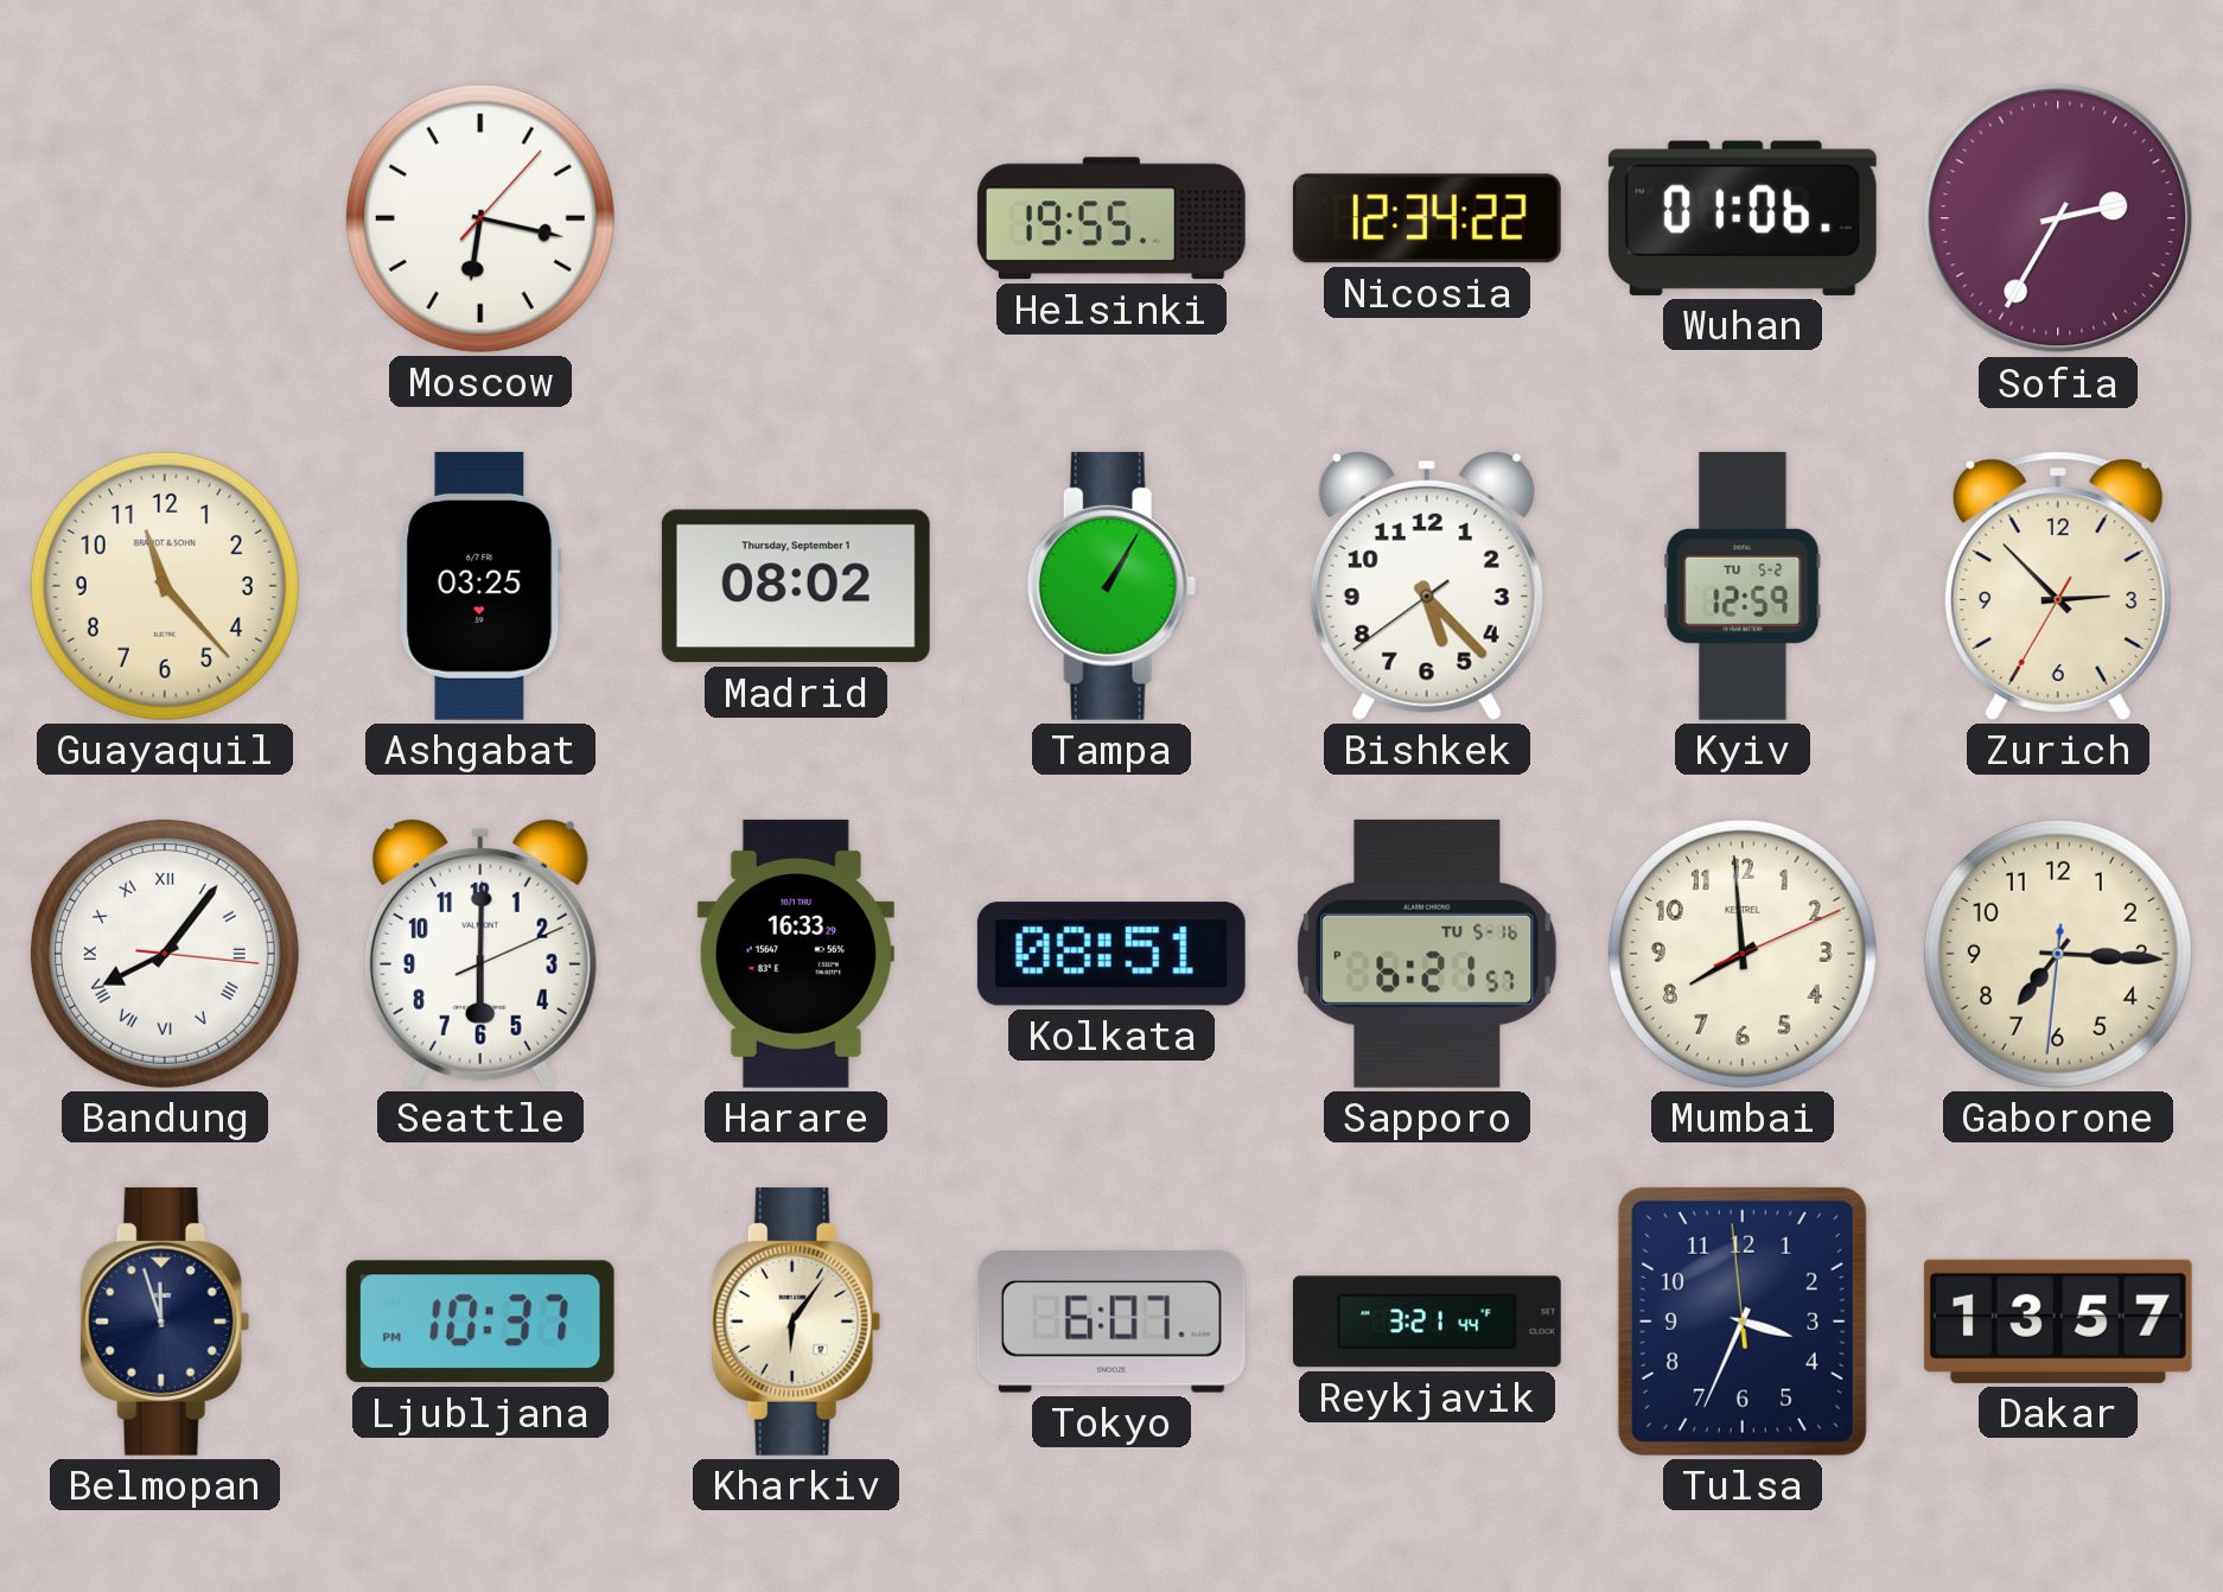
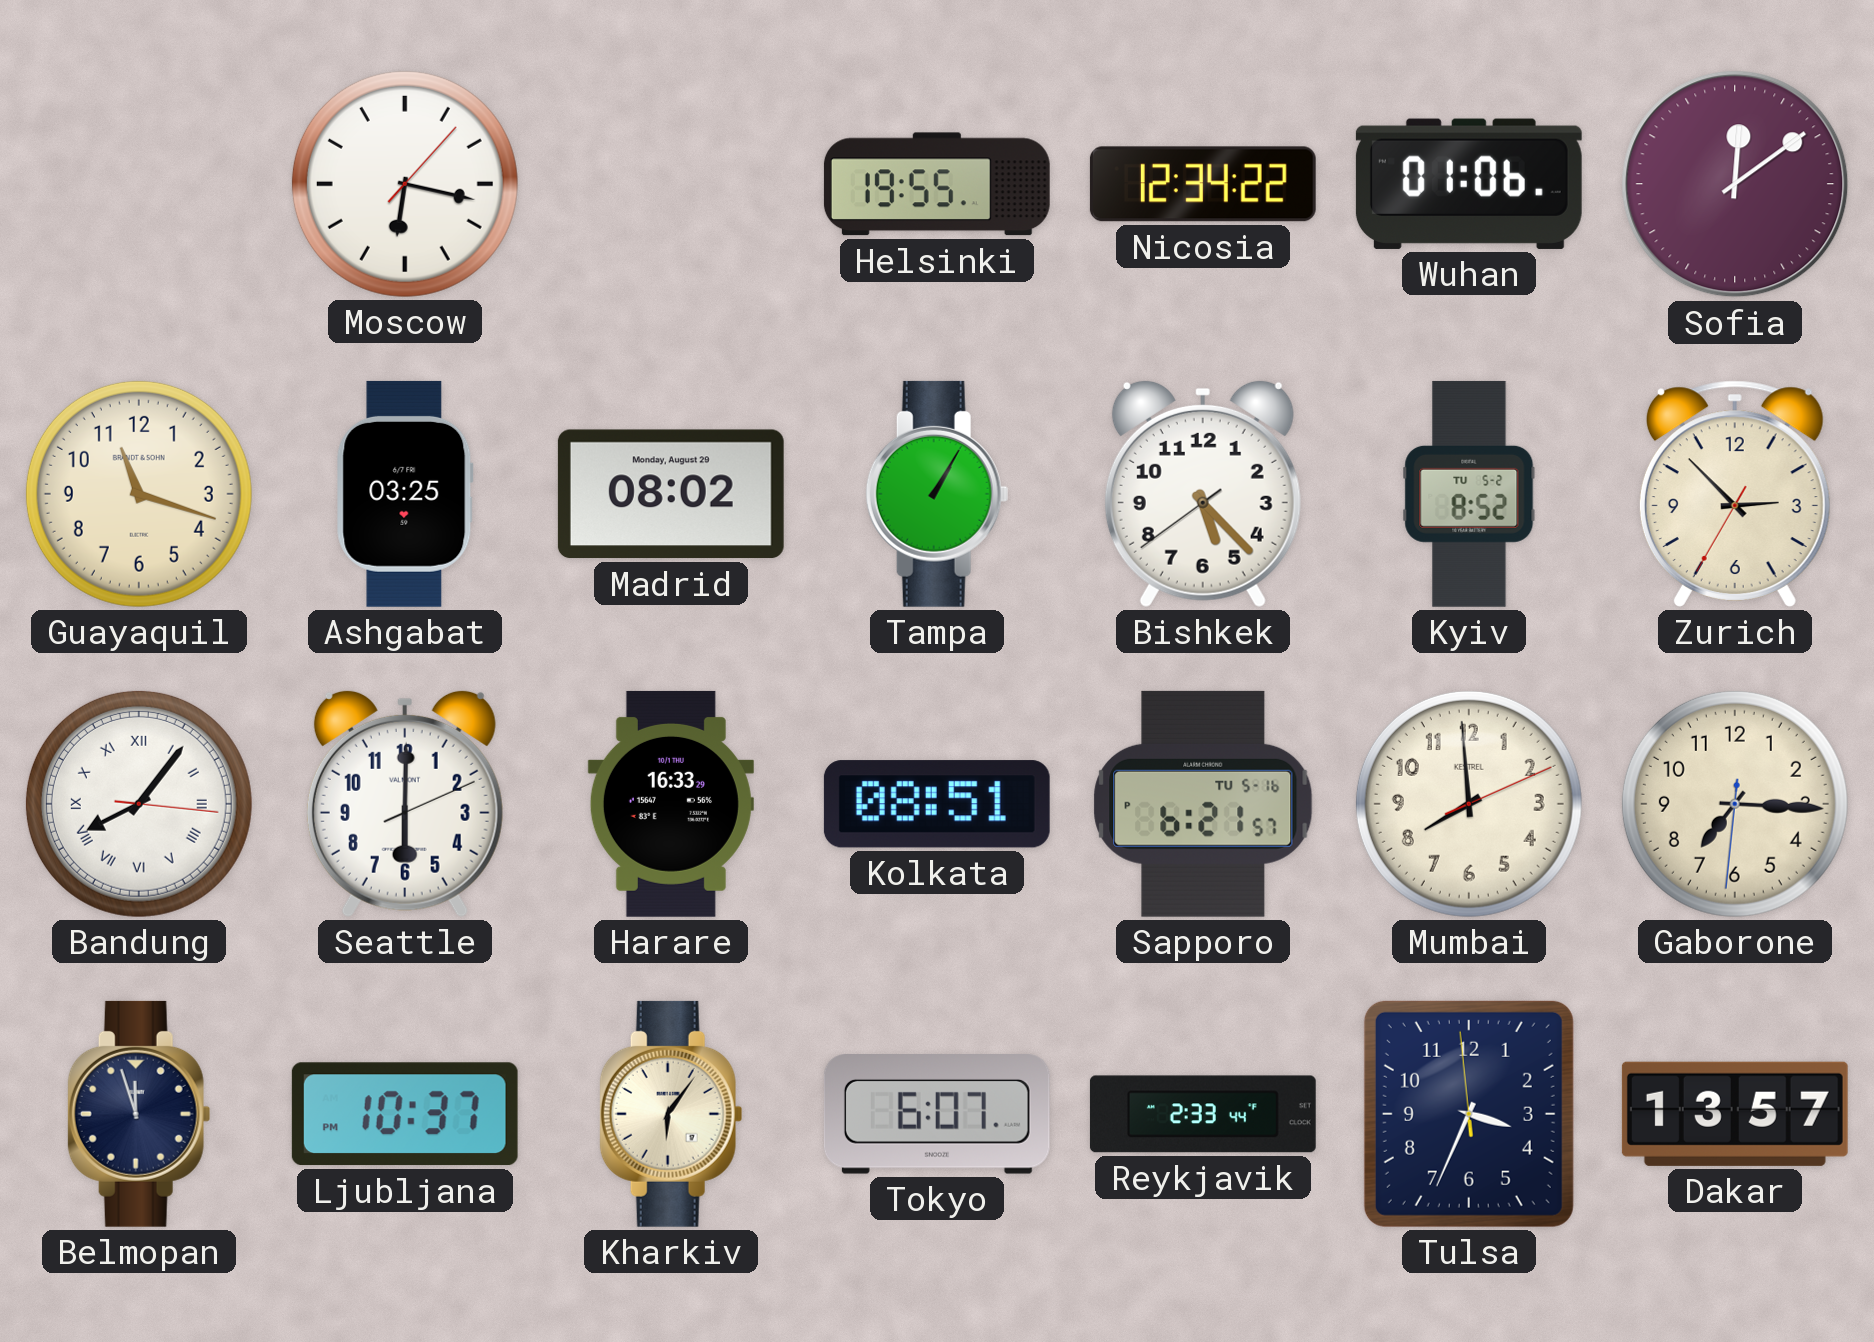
Sofia: 2:35 -> 12:09
Guayaquil: 11:23 -> 11:18
Madrid date: Thursday, September 1 -> Monday, August 29
Kyiv: 12:59 -> 8:52
Reykjavik: 3:21 -> 2:33
